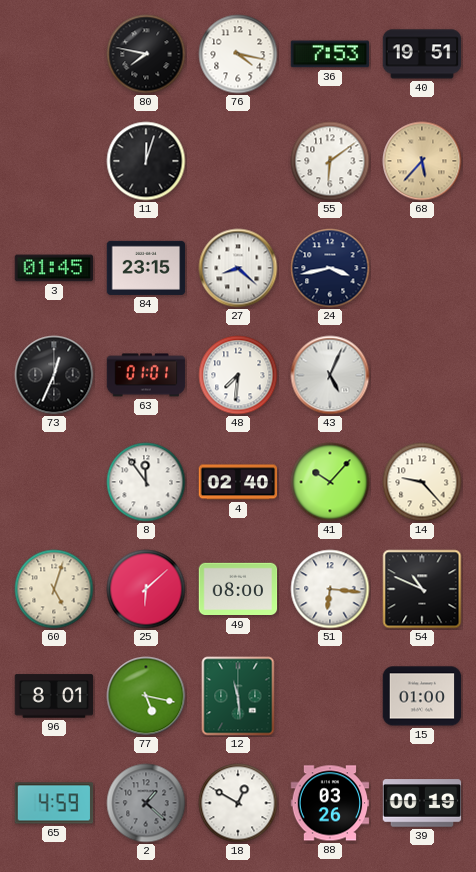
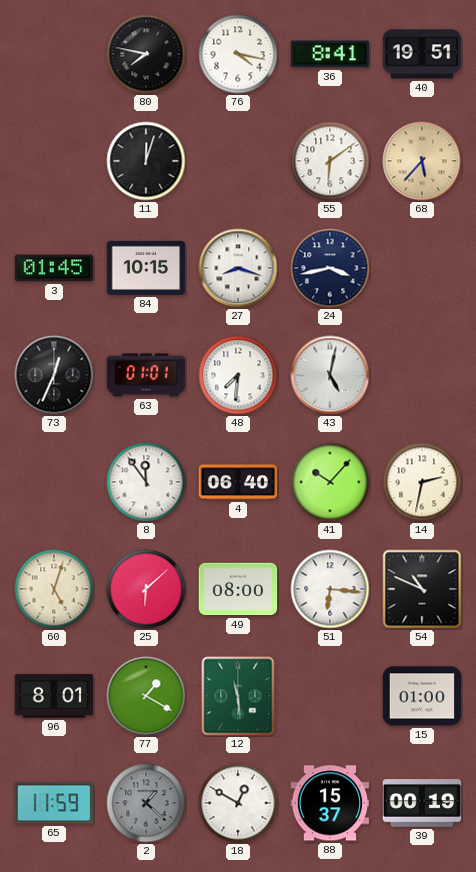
36: 7:53 -> 8:41
84: 23:15 -> 10:15
27: 8:22 -> 8:18
43: 5:04 -> 5:02
4: 02:40 -> 06:40
14: 9:23 -> 2:32
77: 5:17 -> 1:20
65: 4:59 -> 11:59
88: 03:26 -> 15:37
